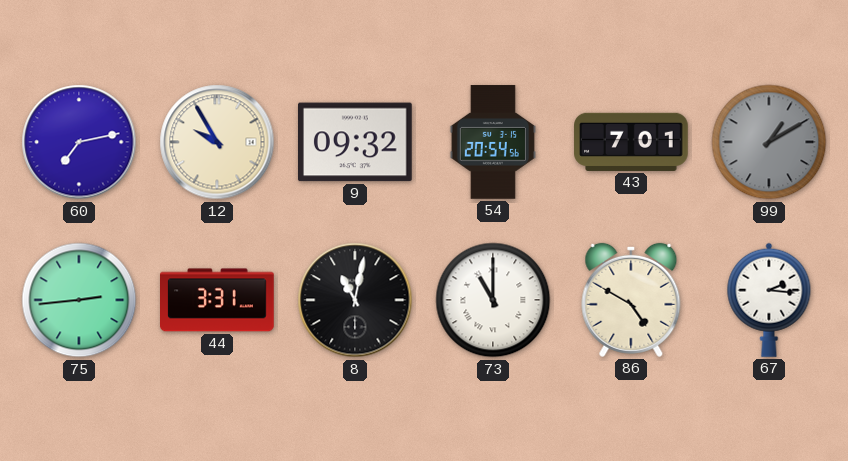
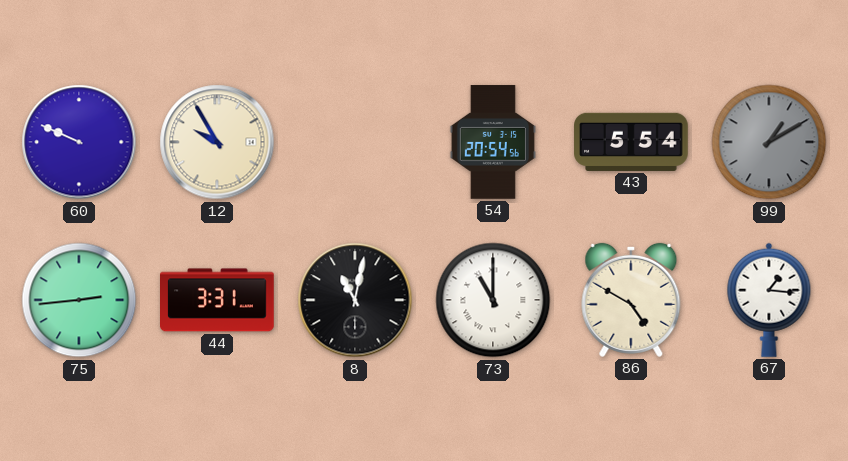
60: 7:13 -> 9:49
9: 09:32 -> none
43: 7:01 -> 5:54
67: 2:16 -> 1:16
